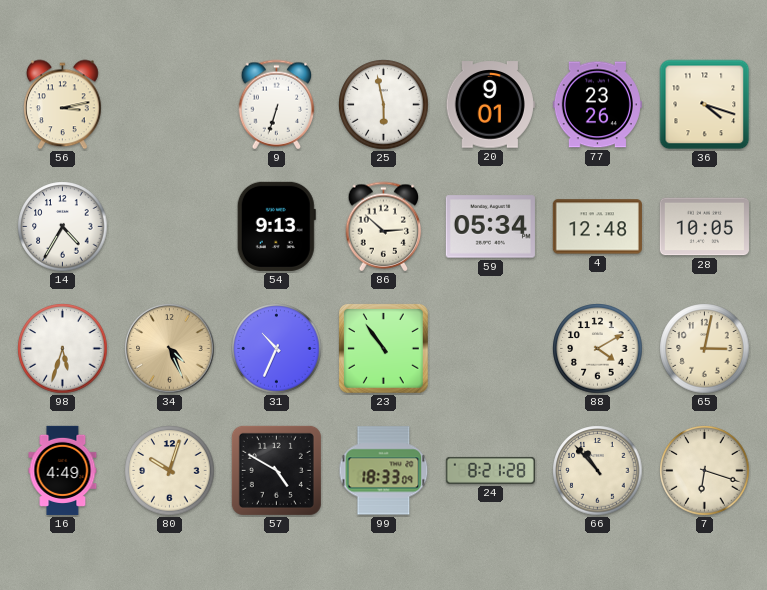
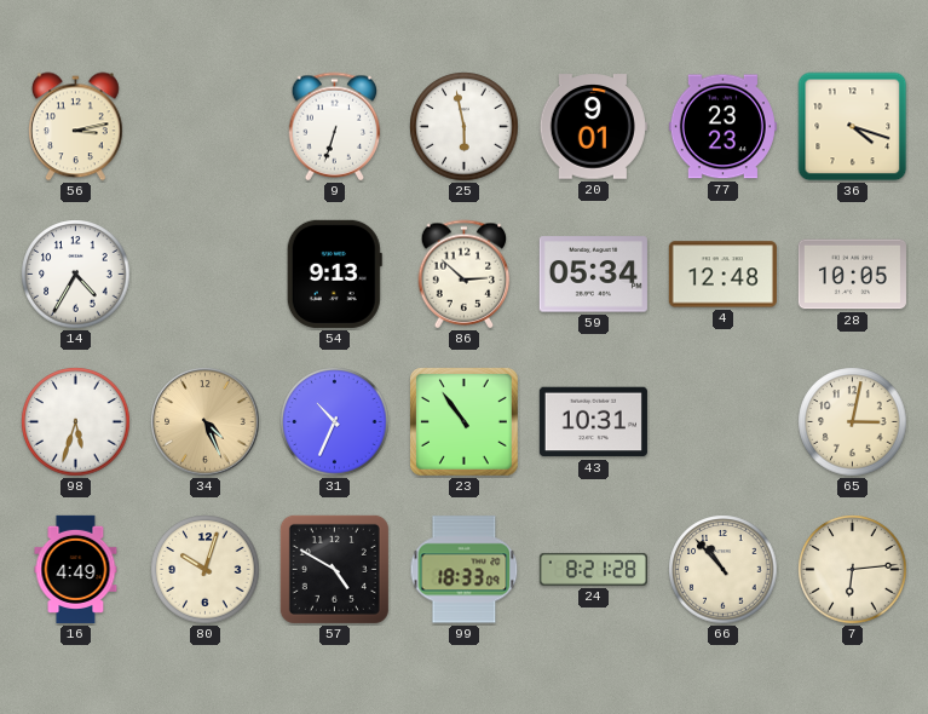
77: 23:26 -> 23:23
43: none -> 10:31
88: 4:10 -> none
7: 6:18 -> 6:14
